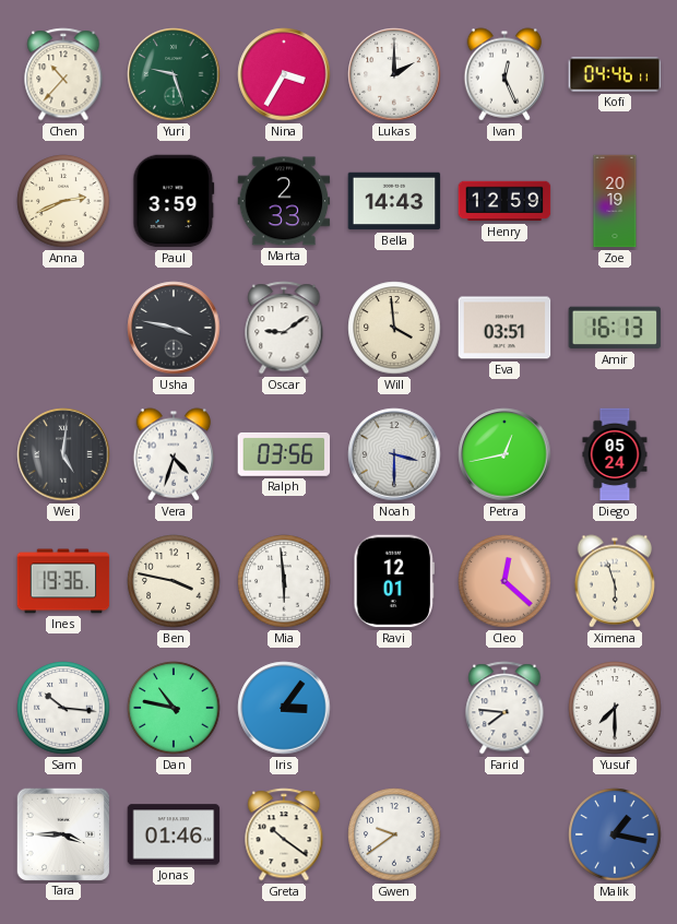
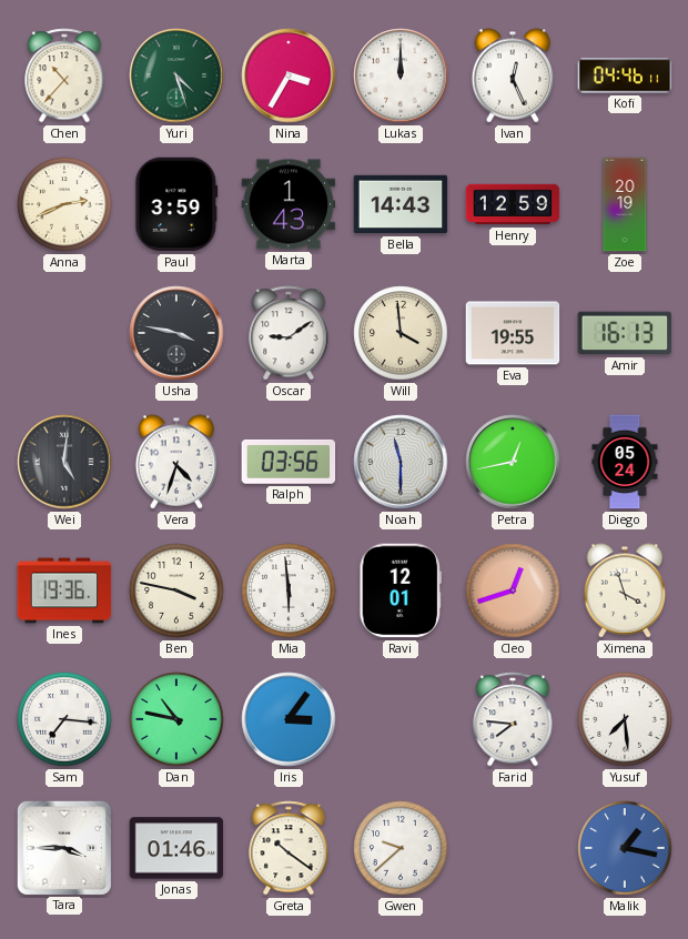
Yuri: 9:27 -> 4:27
Lukas: 2:00 -> 12:00
Marta: 2:33 -> 1:43
Eva: 03:51 -> 19:55
Noah: 3:30 -> 11:30
Cleo: 12:22 -> 12:42
Ximena: 5:57 -> 3:57
Sam: 10:16 -> 7:16
Yusuf: 7:30 -> 7:29
Gwen: 9:39 -> 9:38
